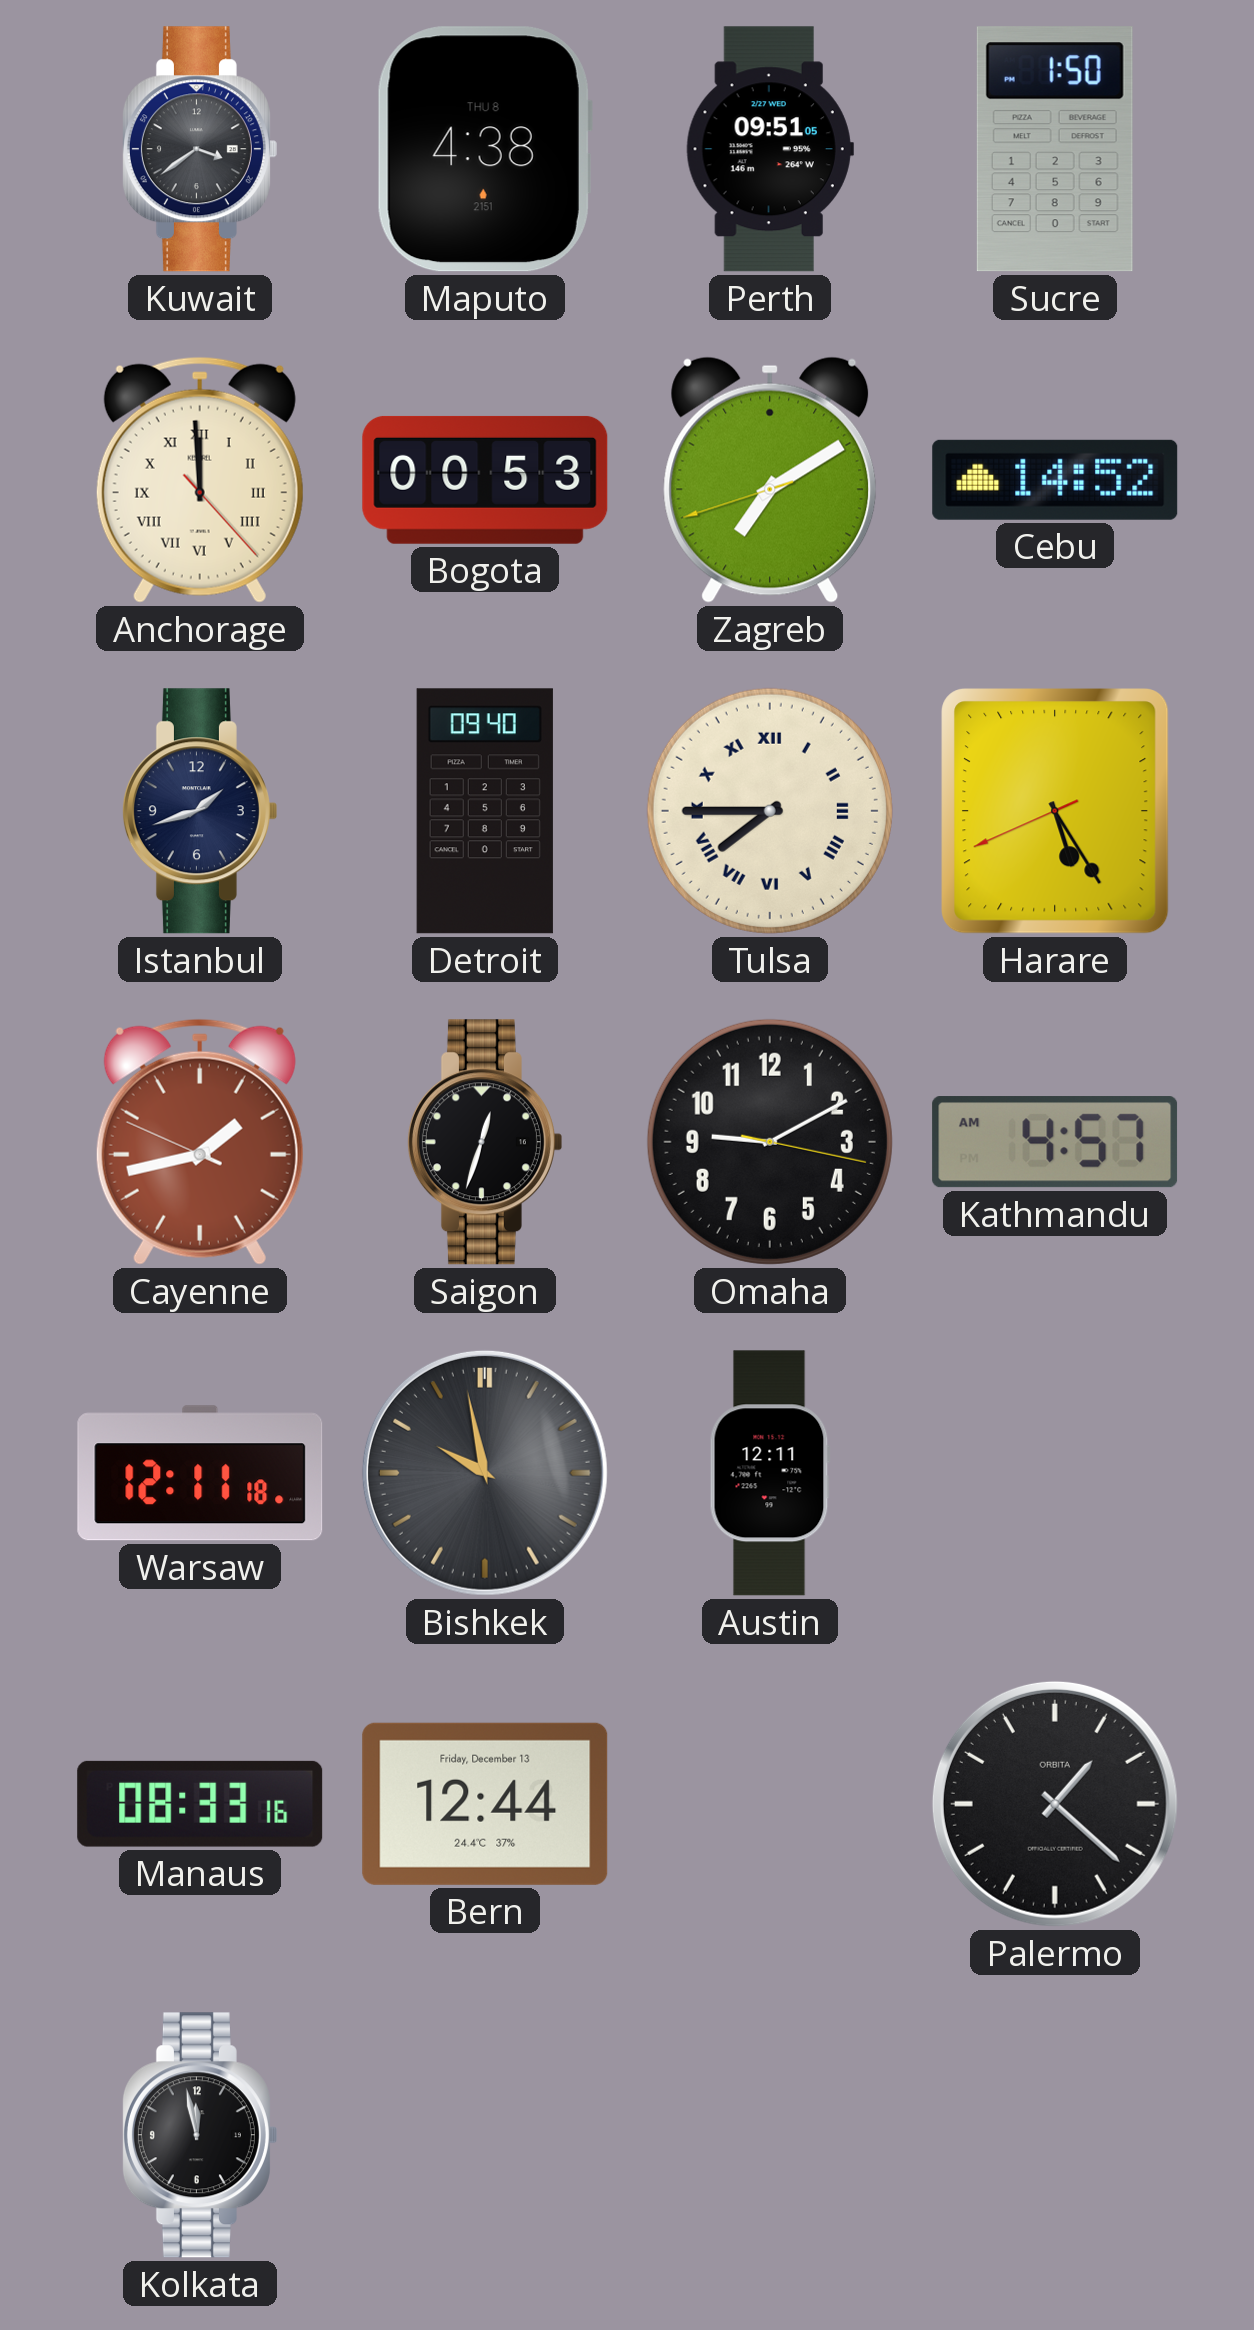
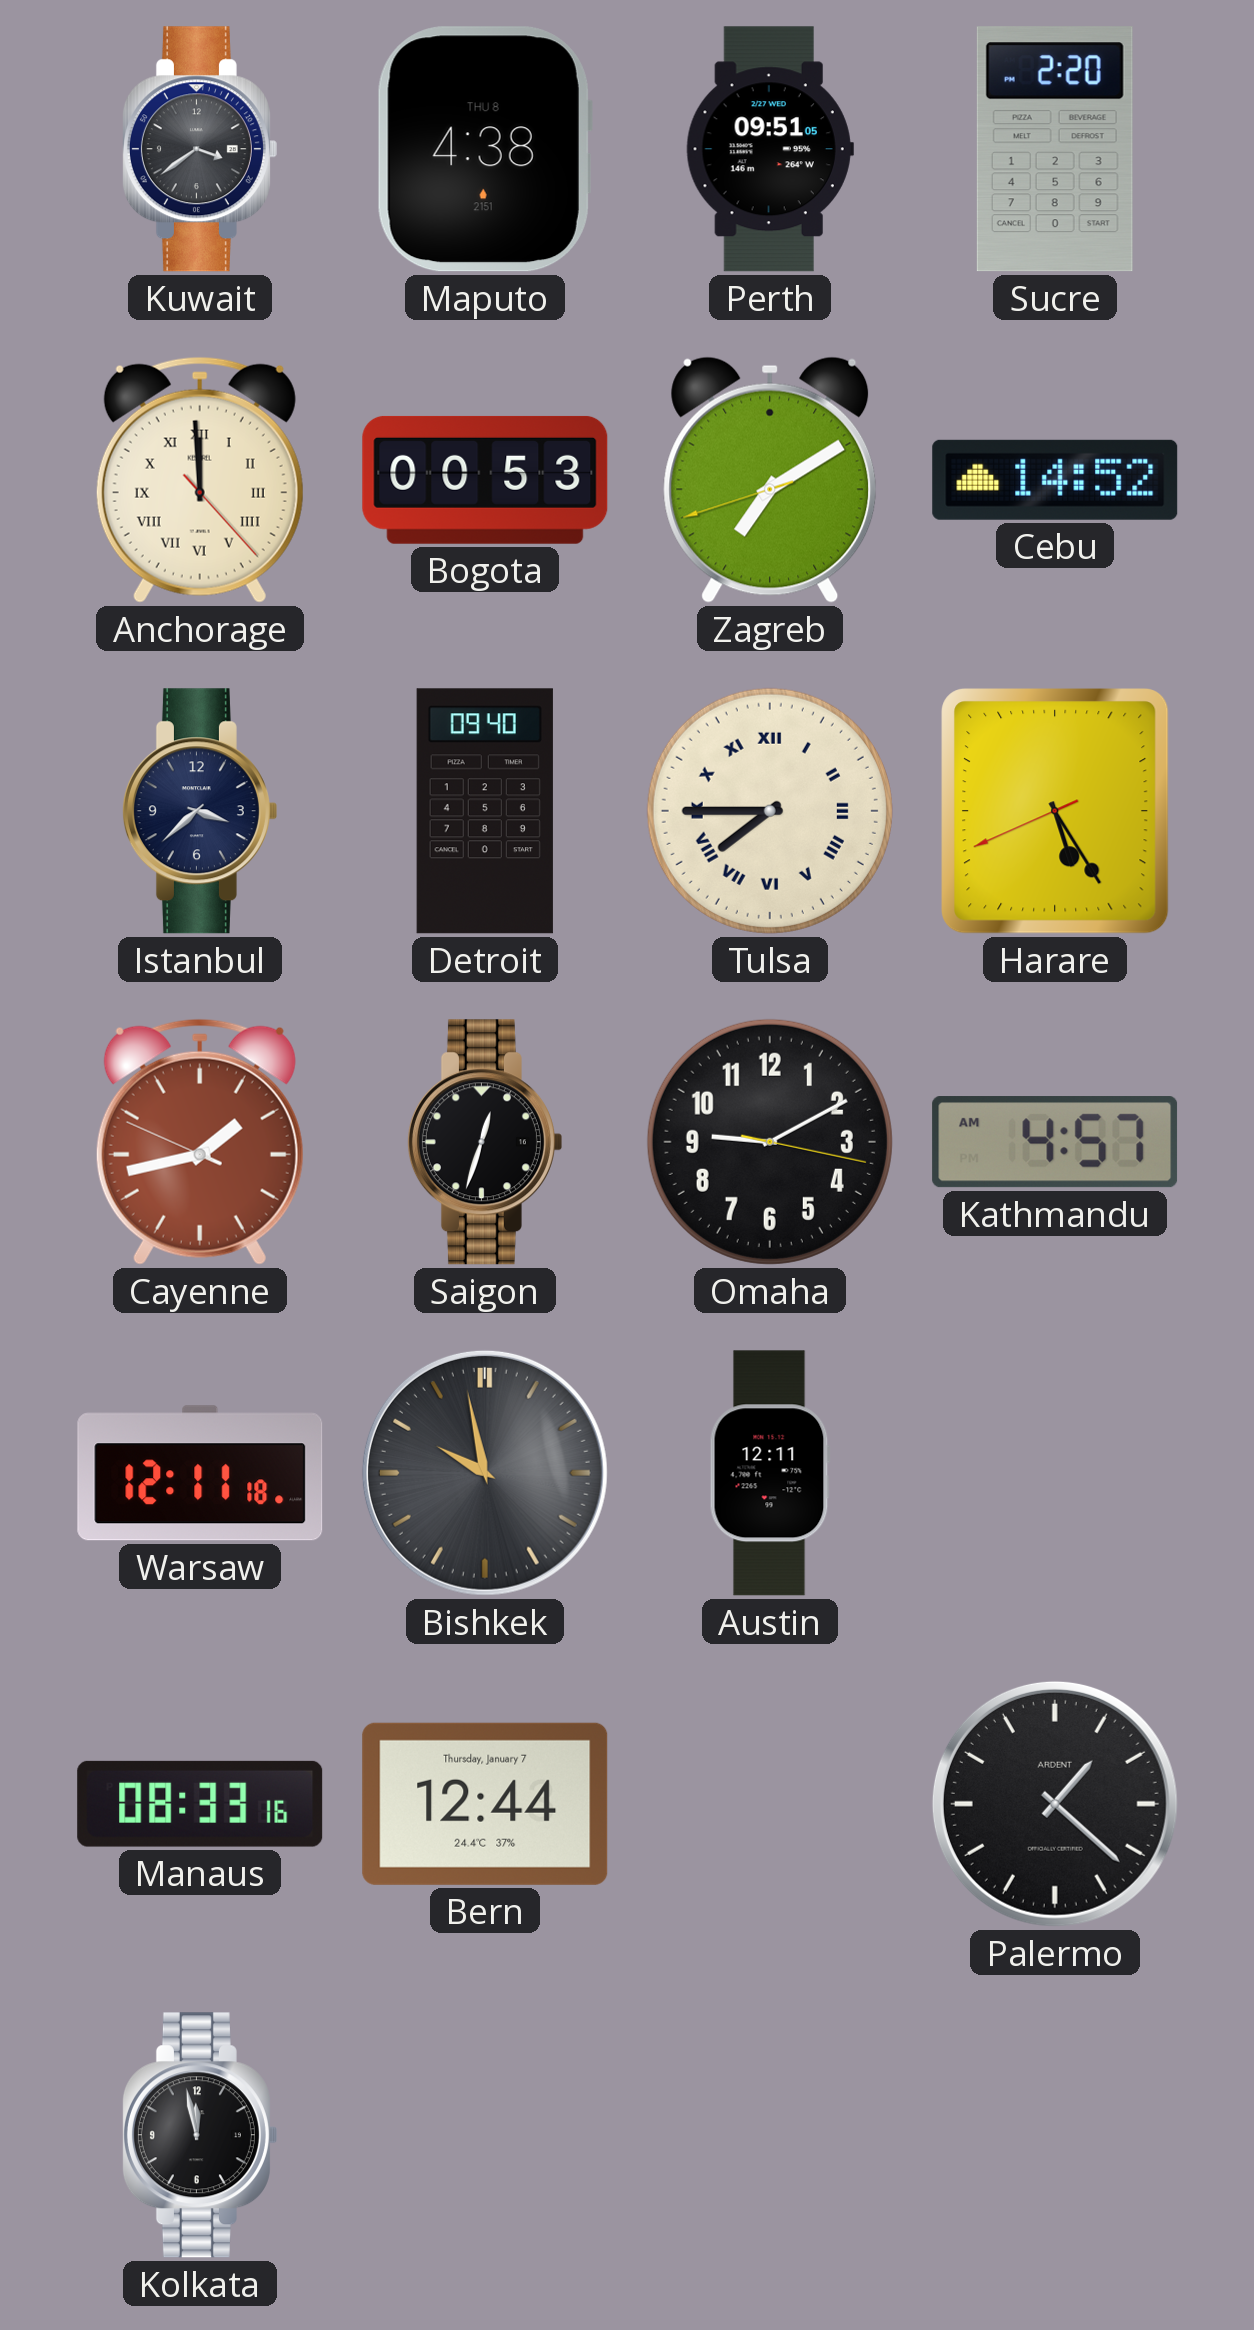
Sucre: 1:50 -> 2:20
Istanbul: 1:42 -> 3:38
Bern date: Friday, December 13 -> Thursday, January 7
Palermo brand: ORBITA -> ARDENT
